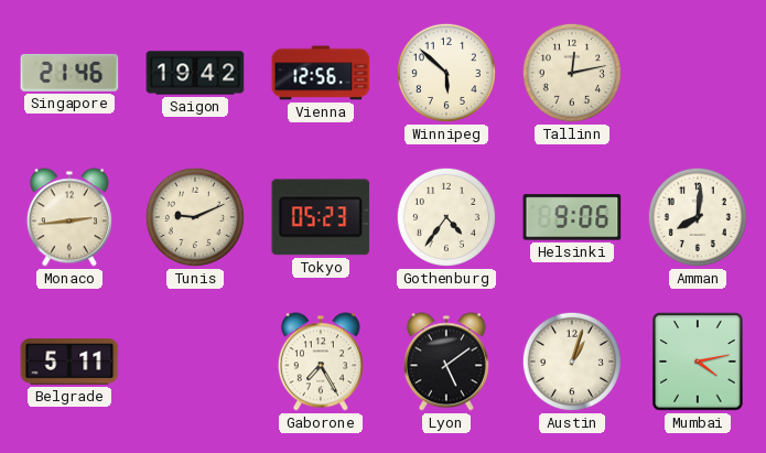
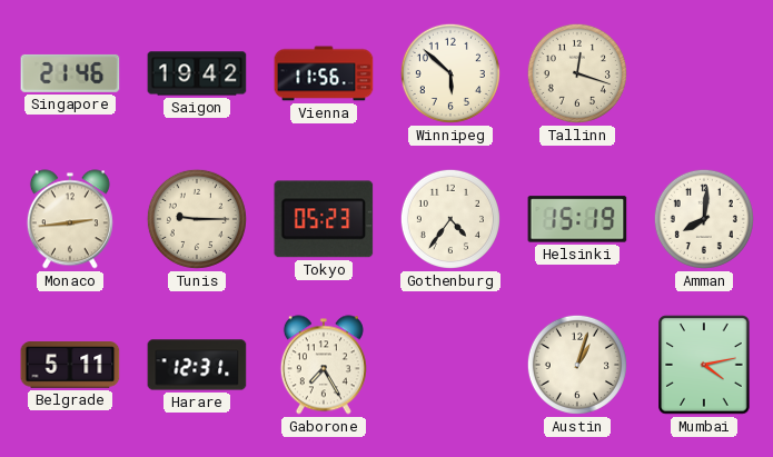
Vienna: 12:56 -> 11:56
Tallinn: 12:13 -> 12:18
Tunis: 9:11 -> 9:15
Helsinki: 9:06 -> 15:19
Harare: none -> 12:31
Lyon: 5:09 -> none
